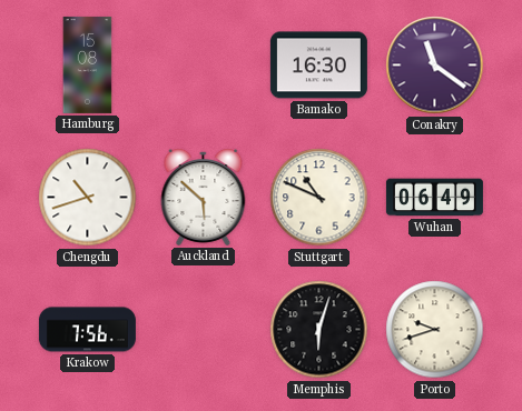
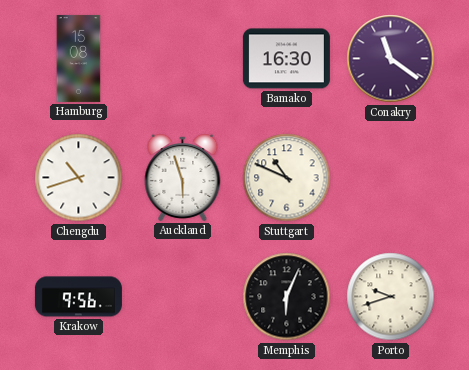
Auckland: 5:52 -> 5:57
Wuhan: 06:49 -> none
Krakow: 7:56 -> 9:56
Memphis: 6:03 -> 6:04
